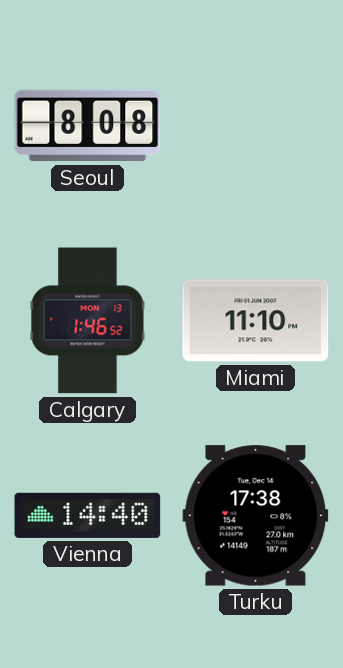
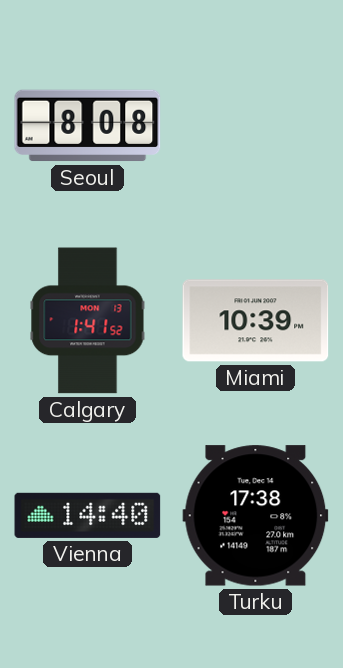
Calgary: 1:46 -> 1:41
Miami: 11:10 -> 10:39
